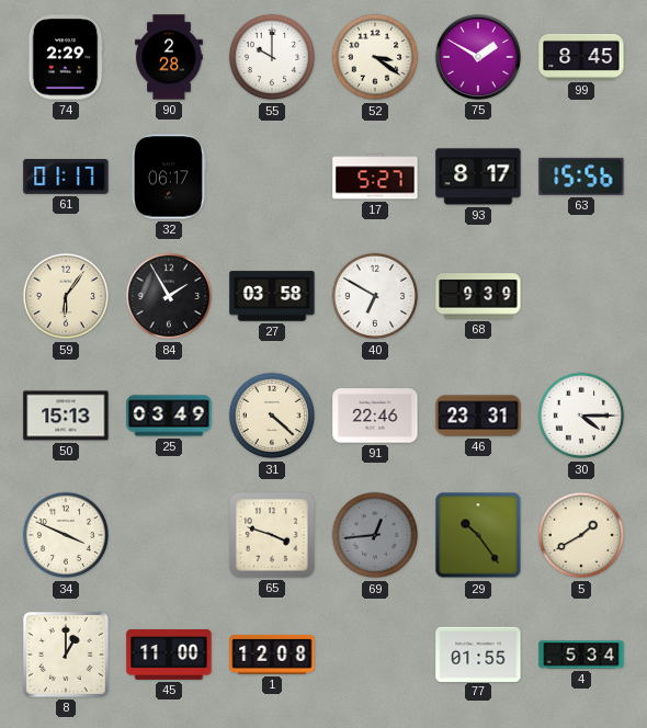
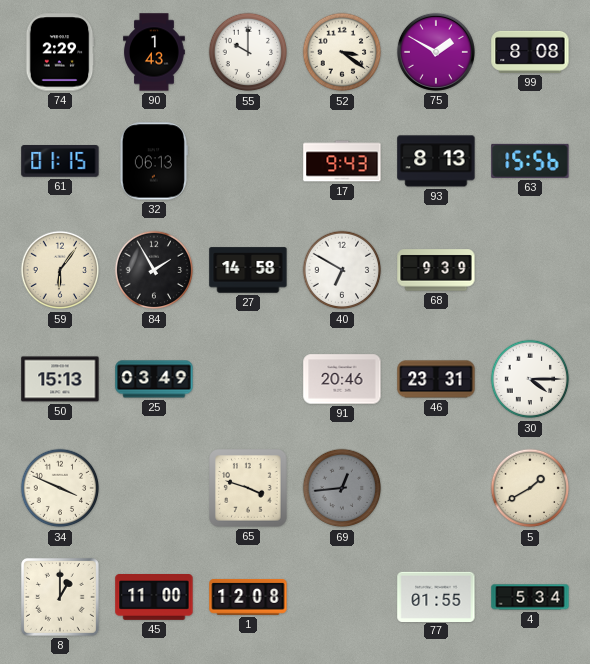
90: 2:28 -> 1:43
99: 8:45 -> 8:08
61: 01:17 -> 01:15
32: 06:17 -> 06:13
17: 5:27 -> 9:43
93: 8:17 -> 8:13
27: 03:58 -> 14:58
31: 4:22 -> none
91: 22:46 -> 20:46
29: 10:24 -> none
